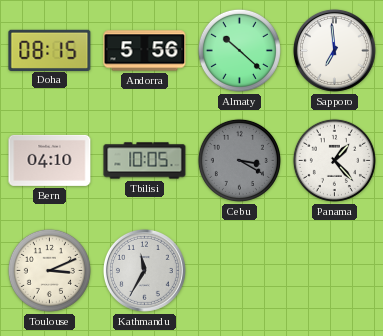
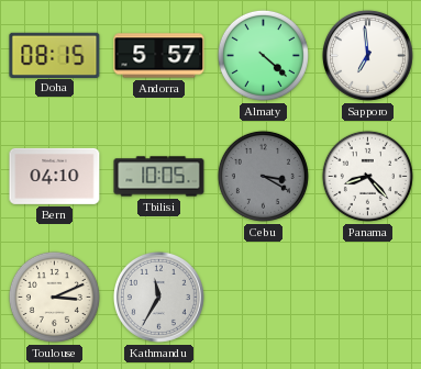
Andorra: 5:56 -> 5:57
Almaty: 10:22 -> 4:22
Panama: 1:23 -> 8:23
